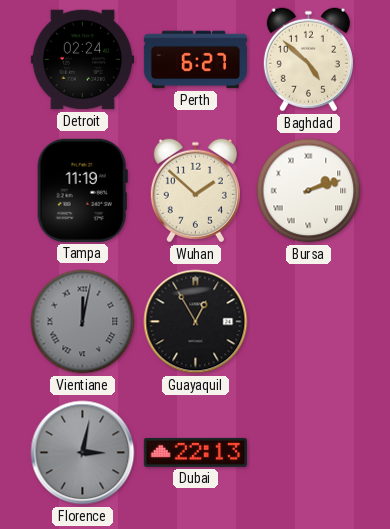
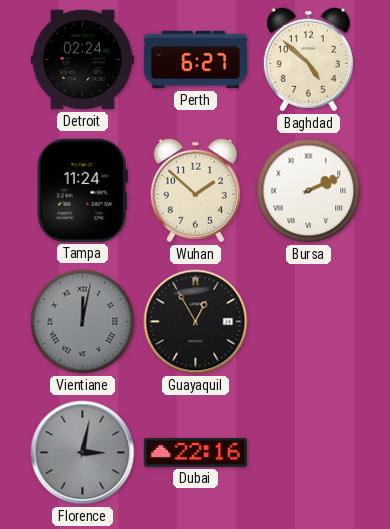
Tampa: 11:19 -> 11:24
Bursa: 2:12 -> 2:11
Dubai: 22:13 -> 22:16
